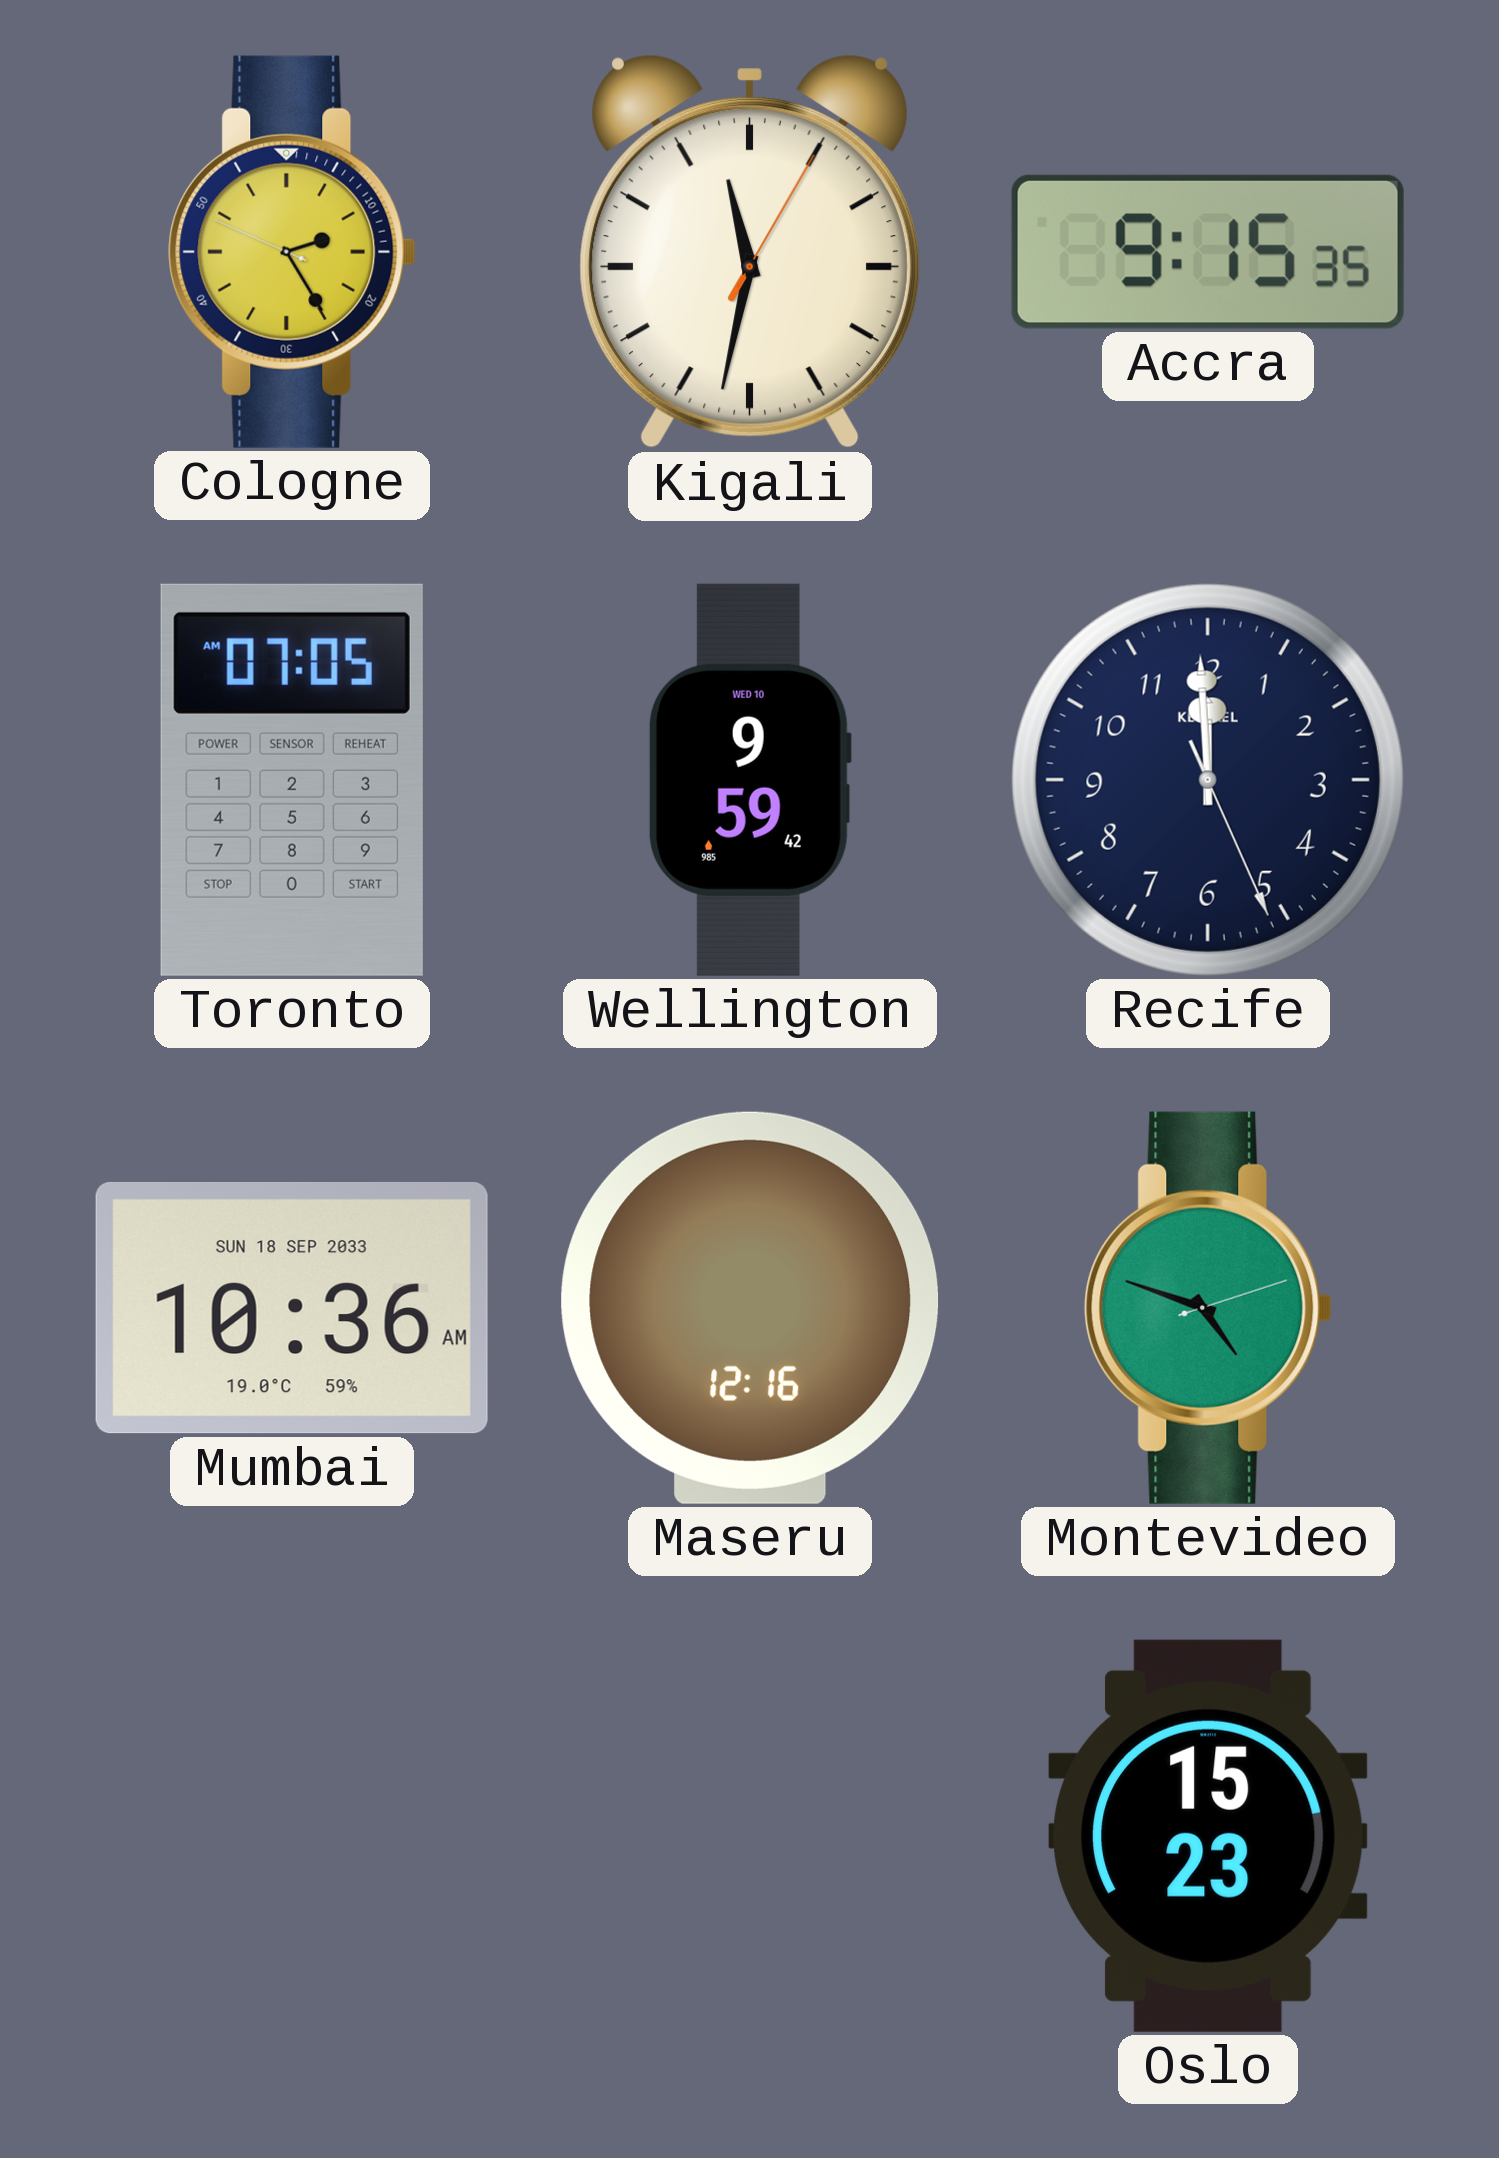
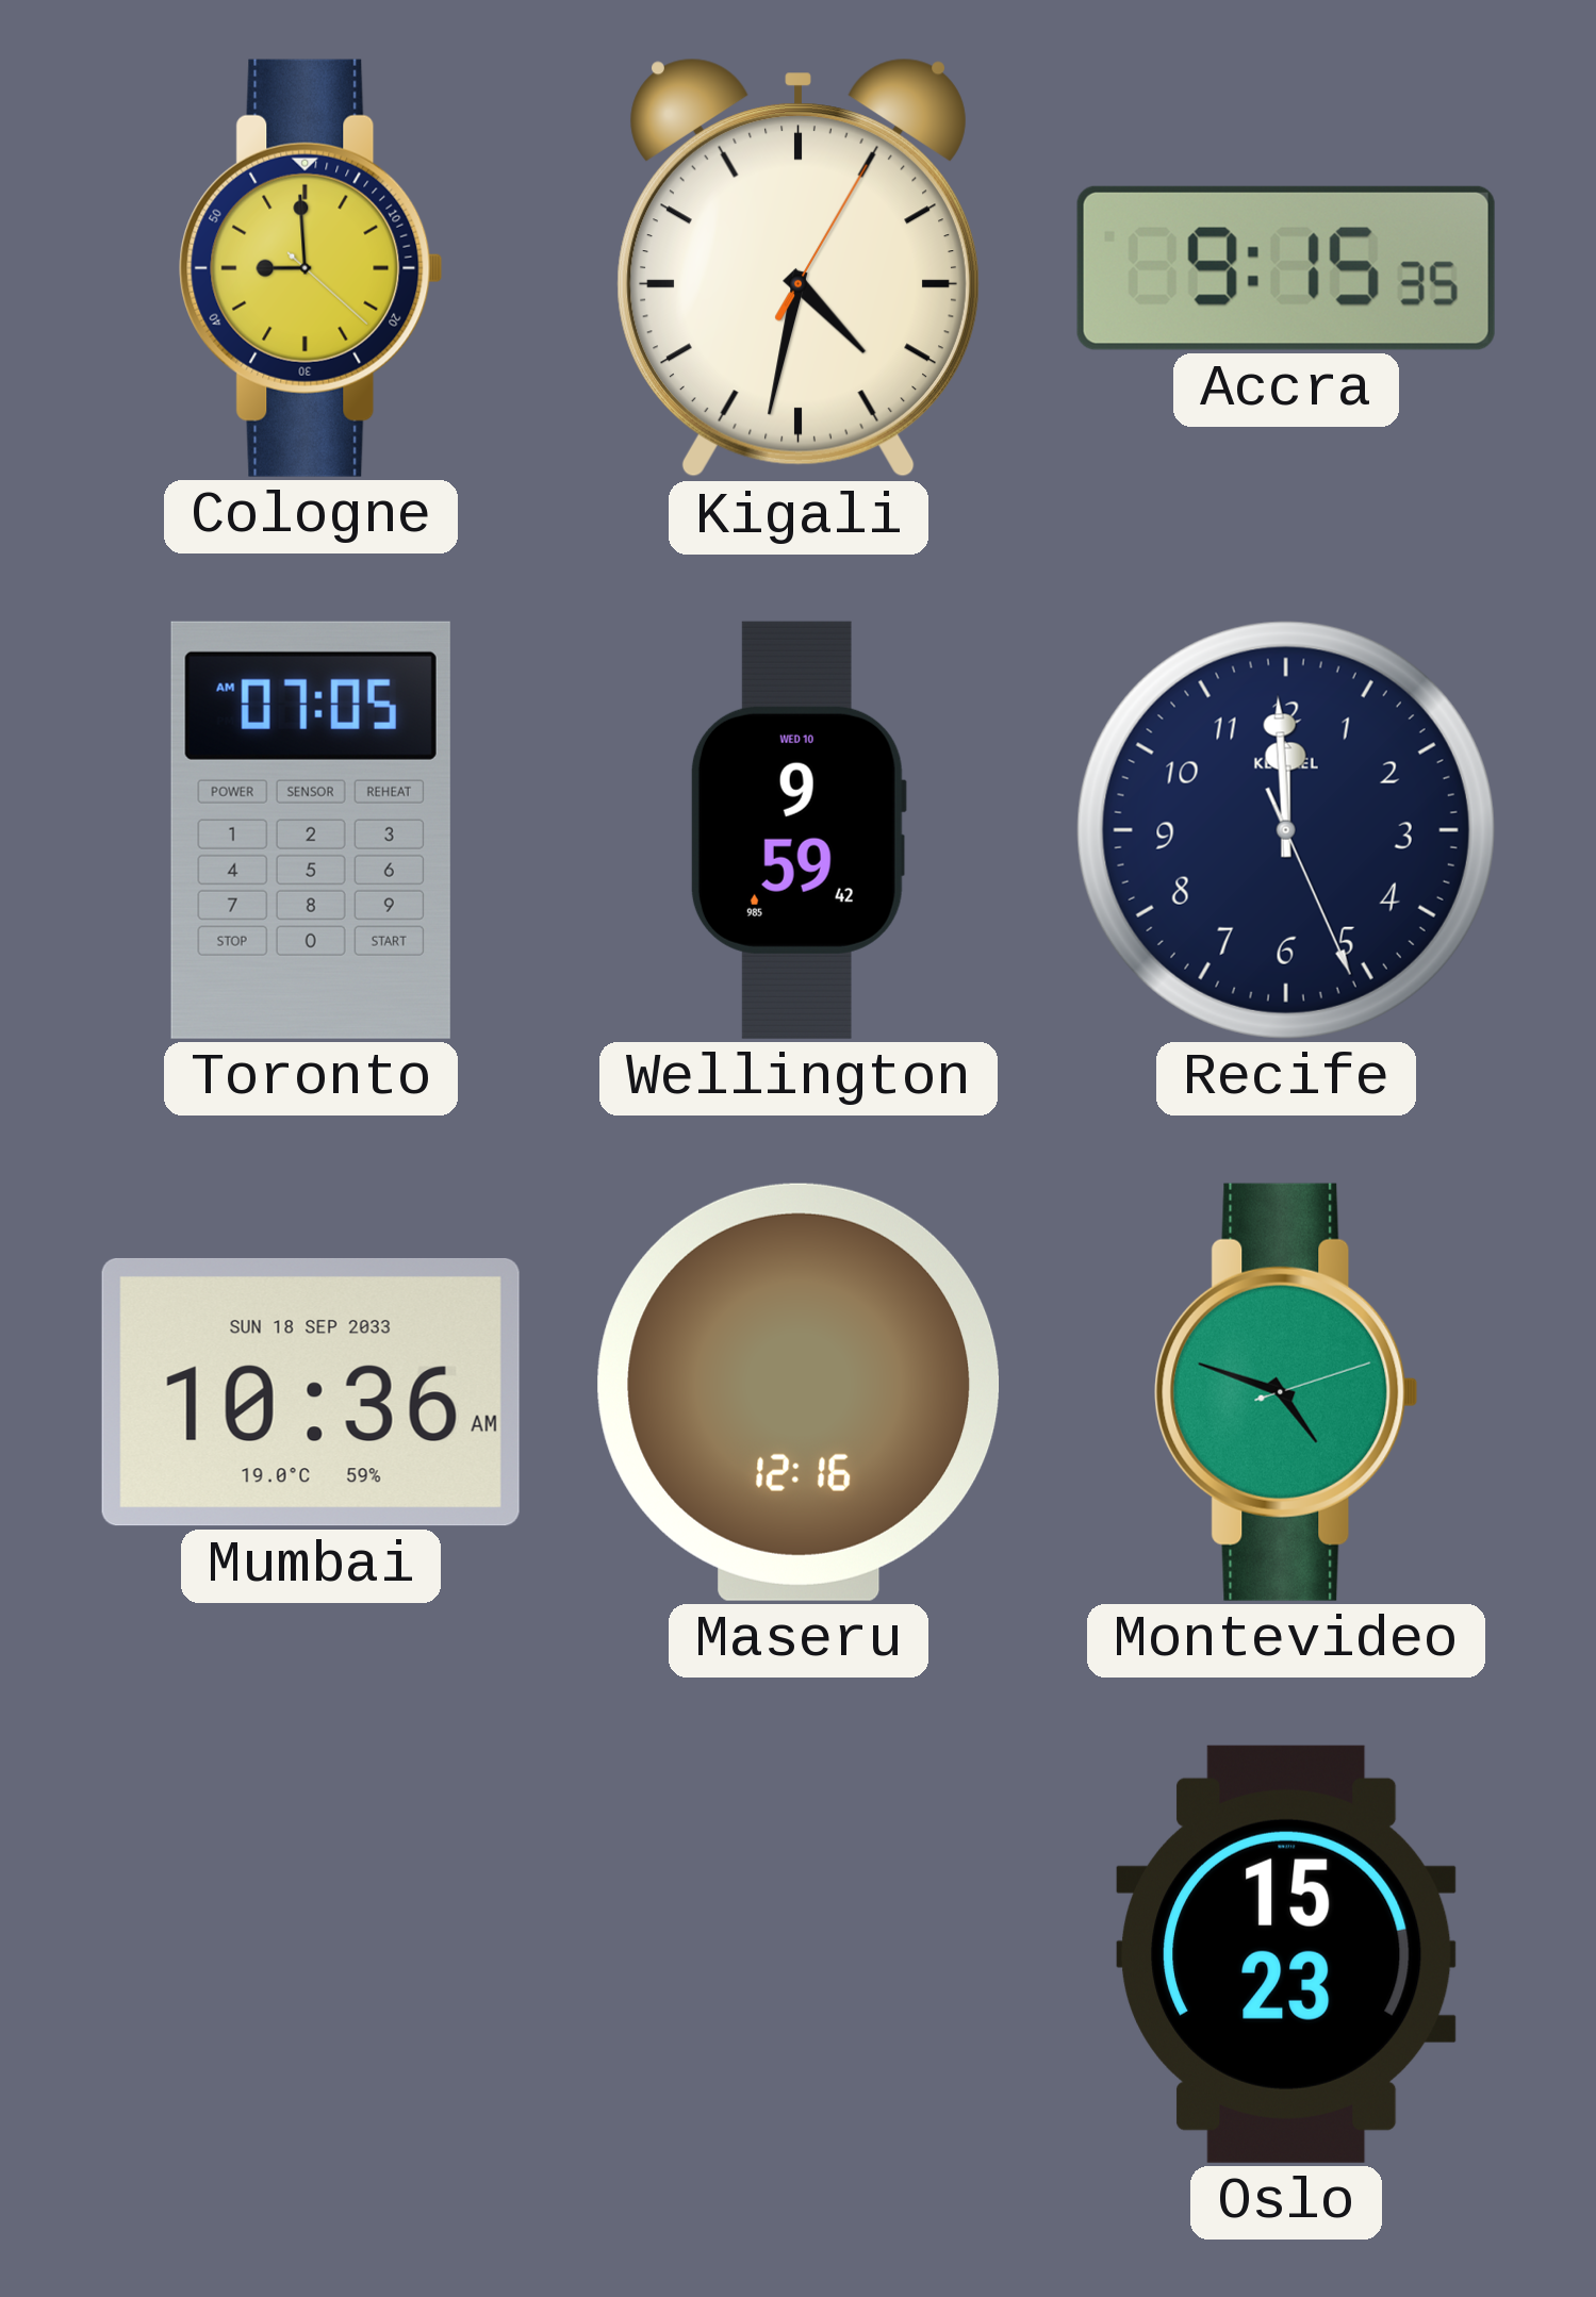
Cologne: 2:24 -> 8:59
Kigali: 11:32 -> 4:32
